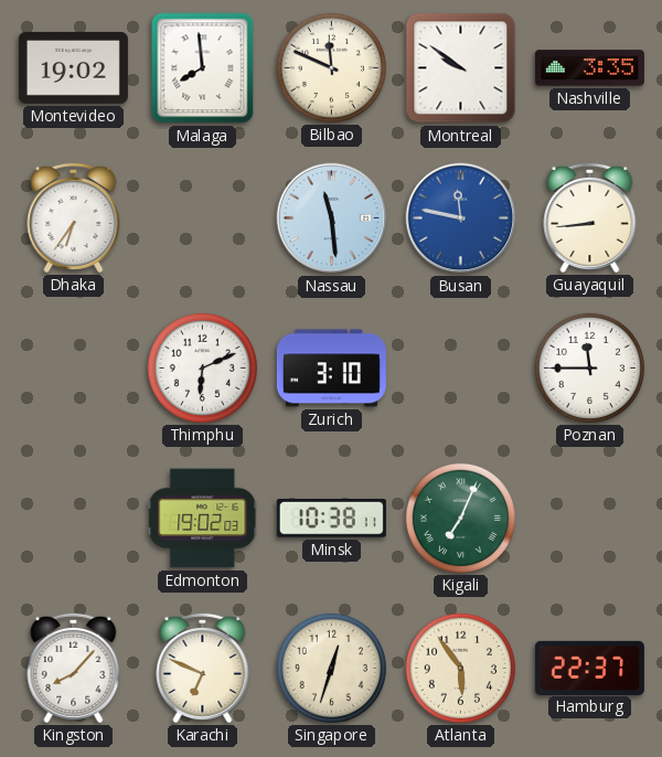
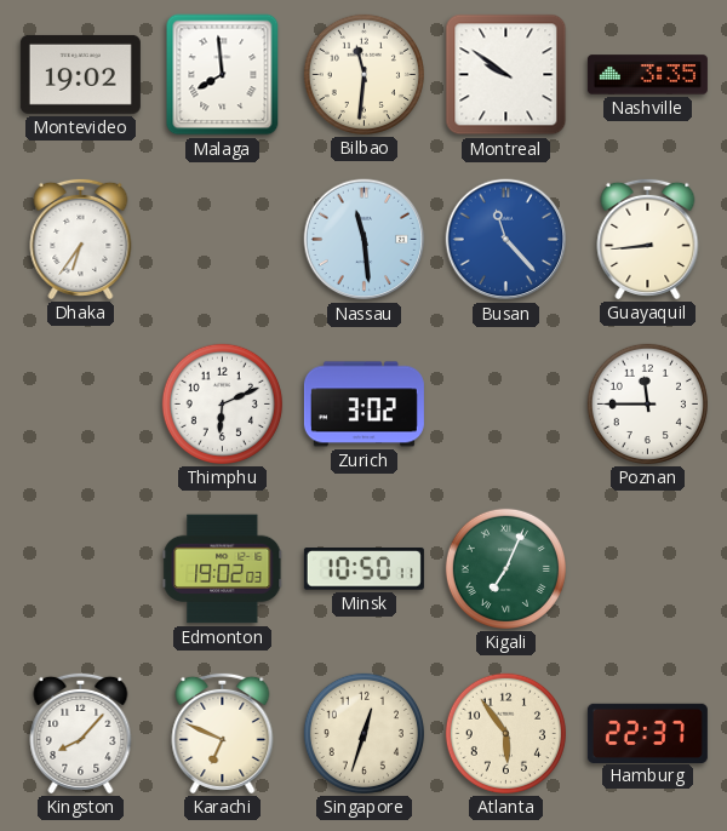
Bilbao: 11:49 -> 11:31
Busan: 11:47 -> 11:23
Zurich: 3:10 -> 3:02
Minsk: 10:38 -> 10:50
